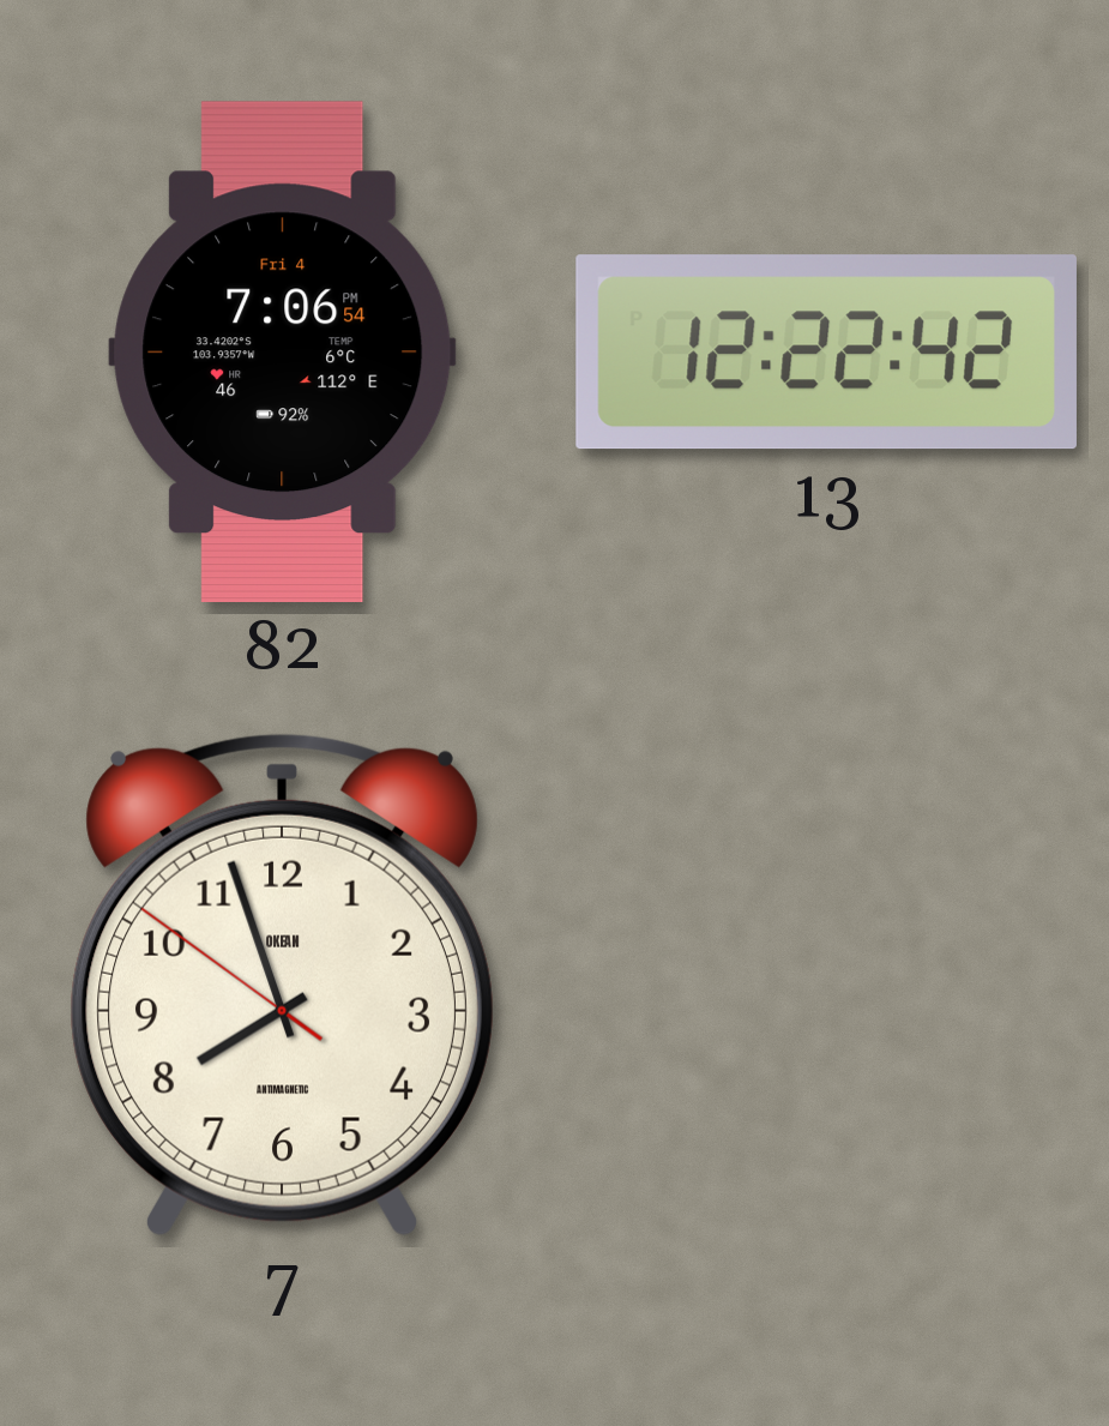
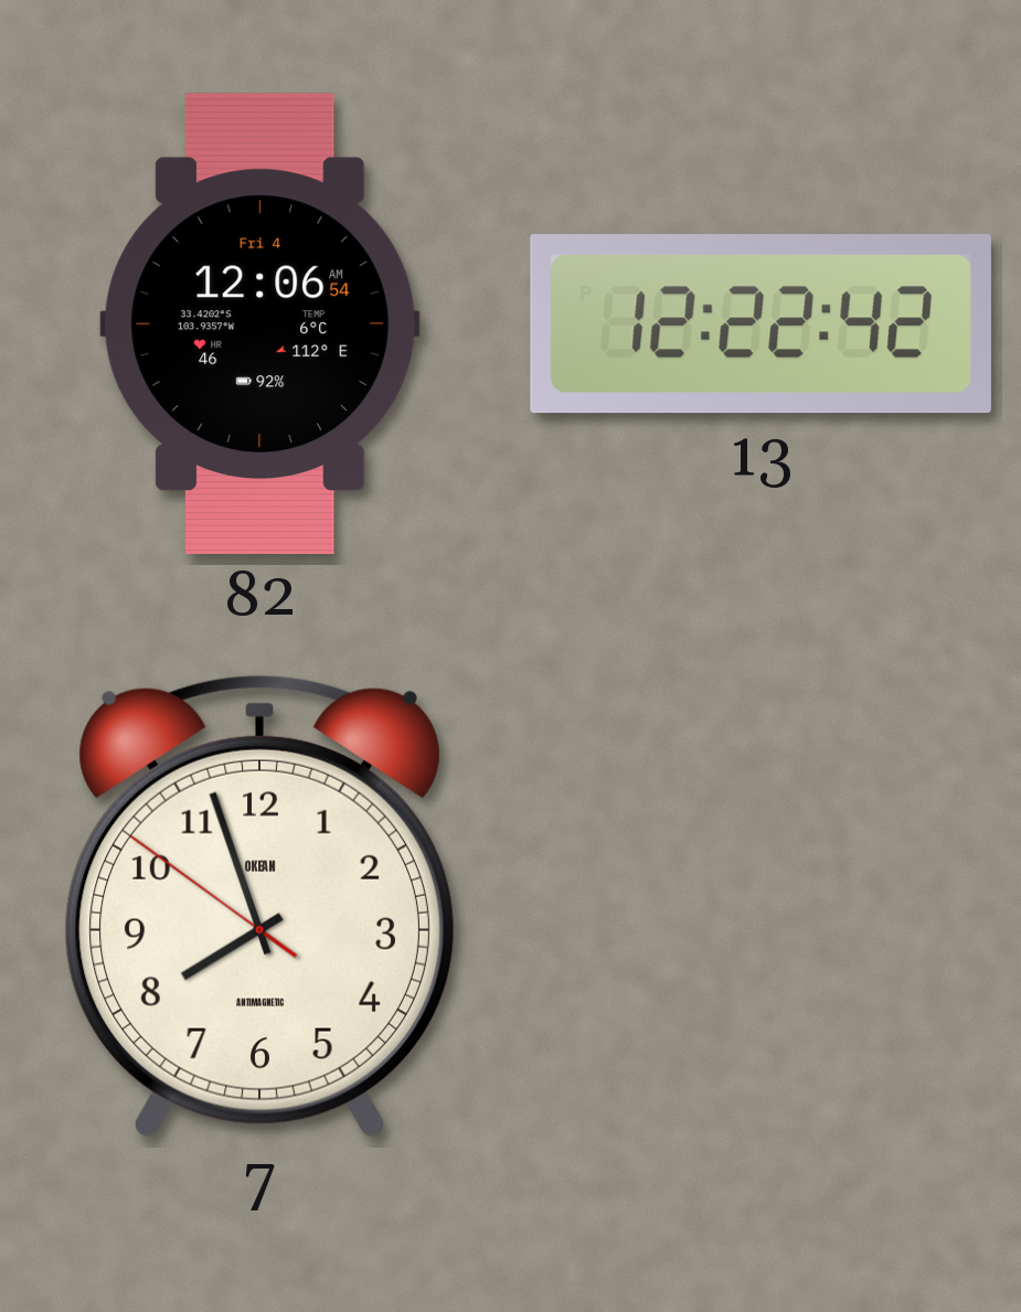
82: 7:06 -> 12:06
